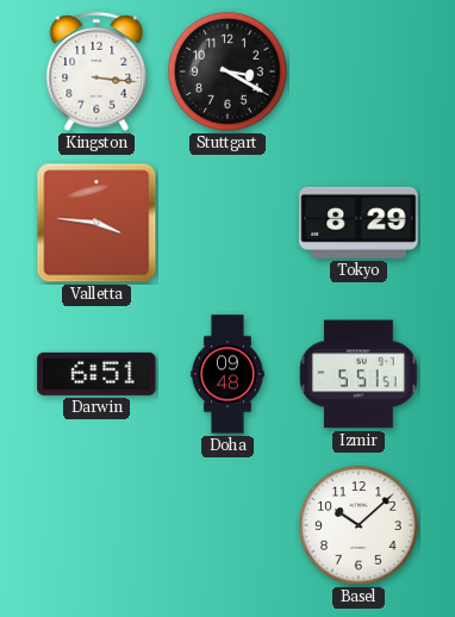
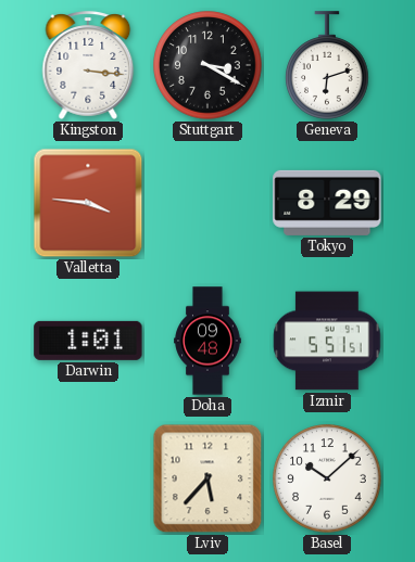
Geneva: none -> 6:12
Darwin: 6:51 -> 1:01
Lviv: none -> 5:37
